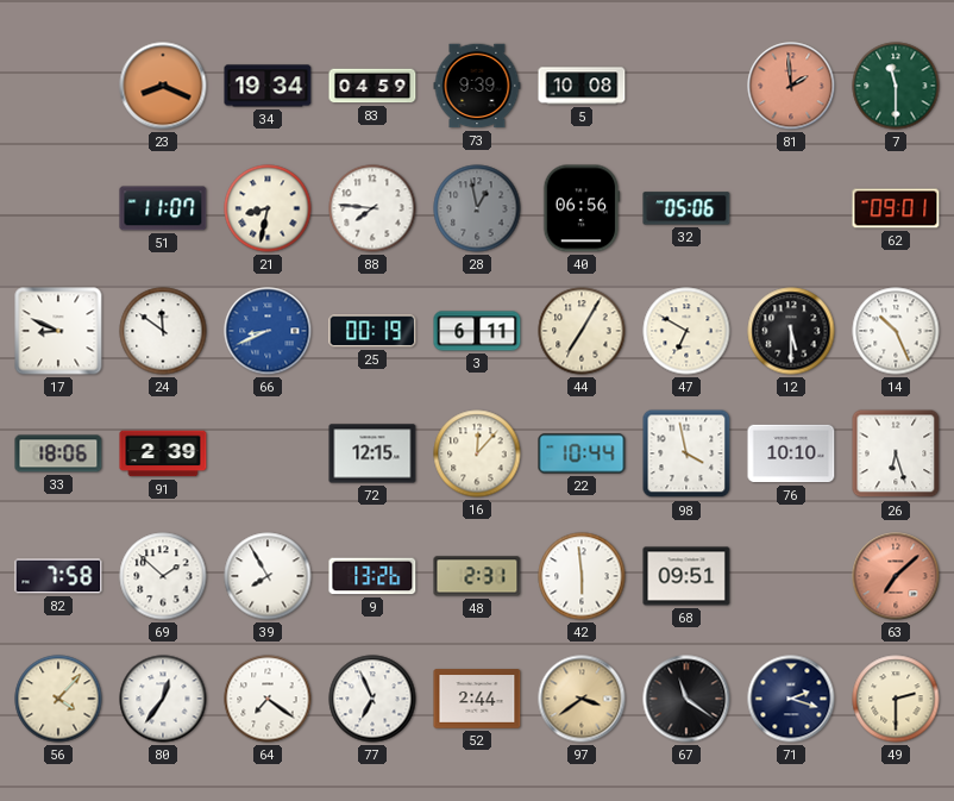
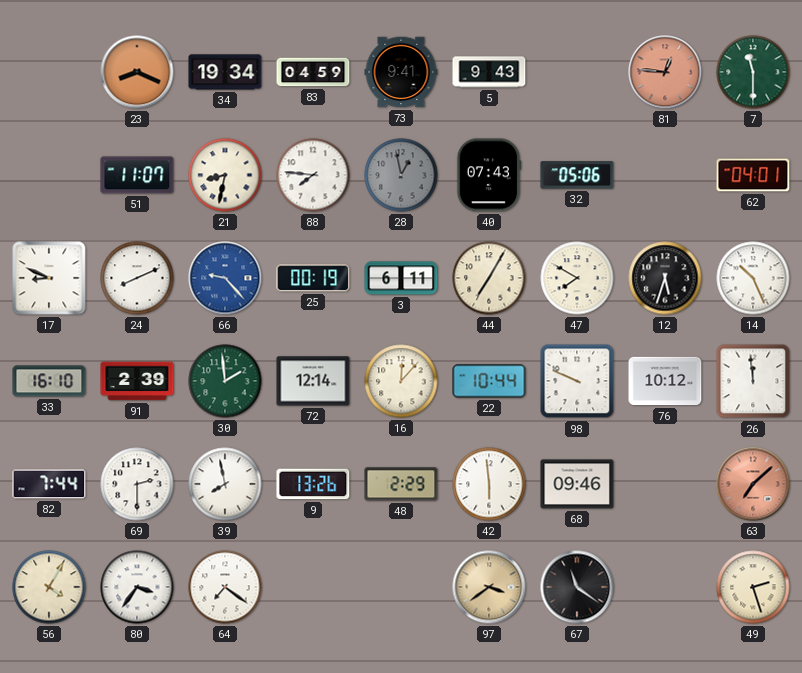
73: 9:39 -> 9:41
5: 10:08 -> 9:43
81: 1:59 -> 12:46
40: 06:56 -> 07:43
62: 09:01 -> 04:01
24: 11:51 -> 8:11
66: 8:41 -> 9:23
47: 6:50 -> 7:50
12: 5:30 -> 5:33
33: 18:06 -> 16:10
30: none -> 1:59
72: 12:15 -> 12:14
98: 3:58 -> 9:49
76: 10:10 -> 10:12
26: 6:27 -> 11:59
82: 7:58 -> 7:44
69: 1:52 -> 2:30
39: 7:55 -> 7:58
48: 2:31 -> 2:29
68: 09:51 -> 09:46
56: 4:07 -> 4:05
80: 12:36 -> 3:36
77: 6:56 -> none
52: 2:44 -> none
71: 2:18 -> none
49: 2:30 -> 2:27
